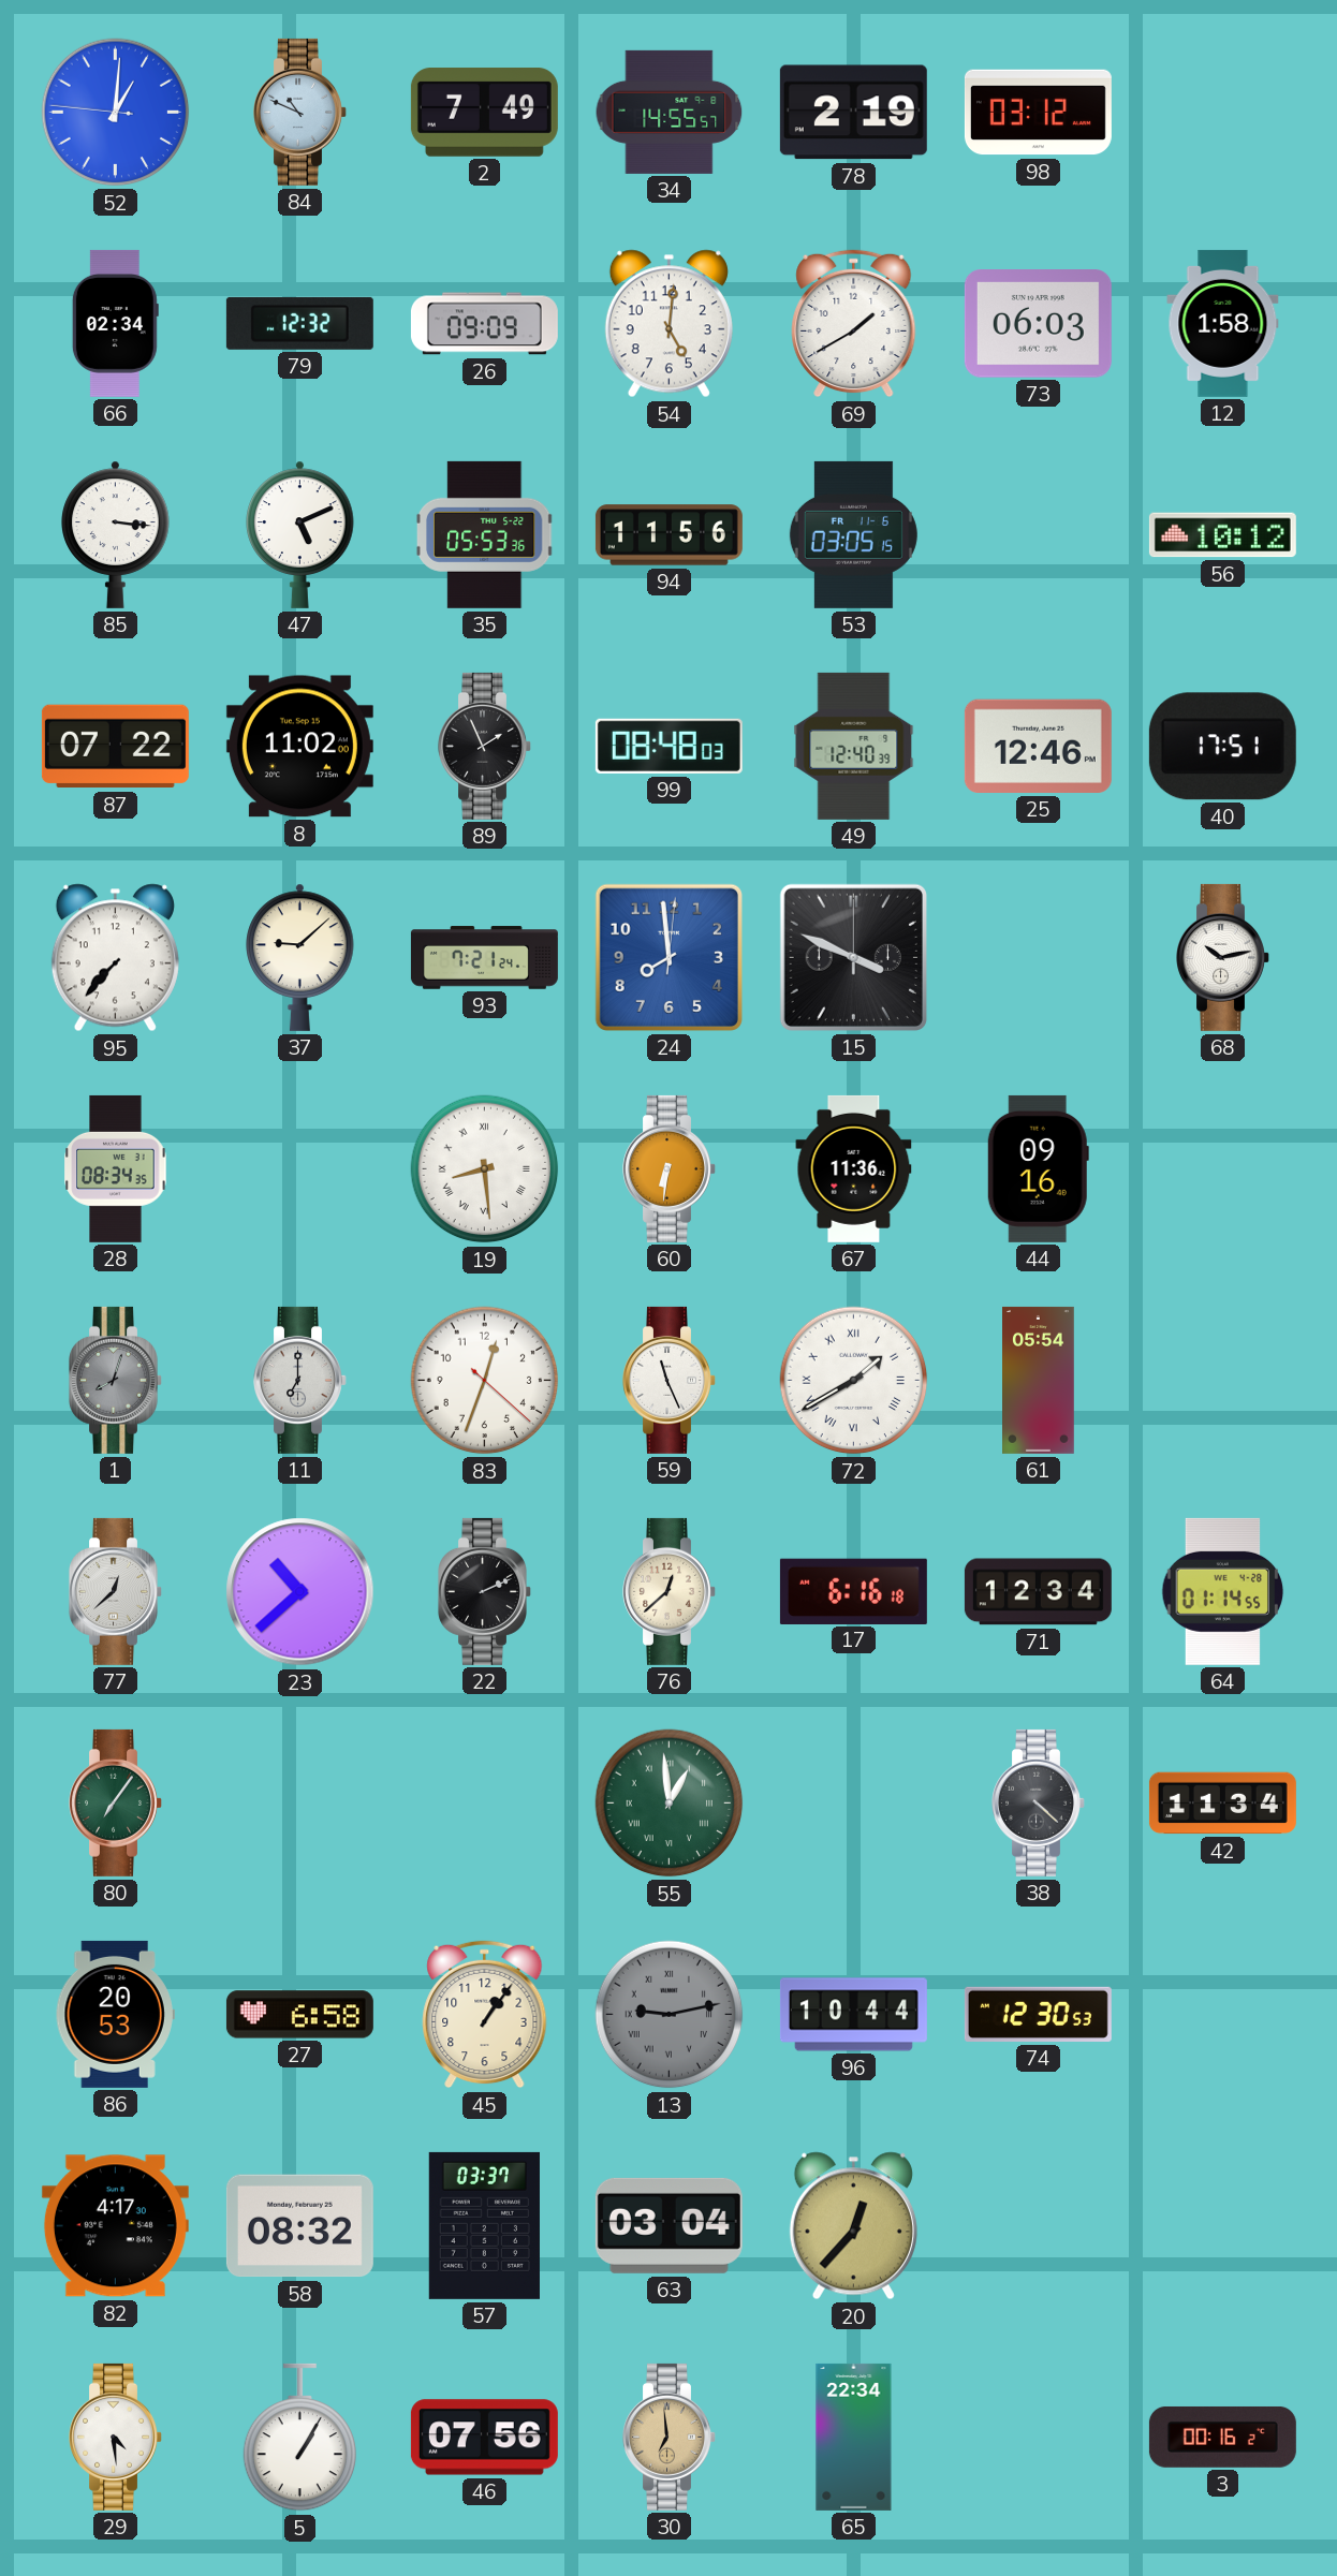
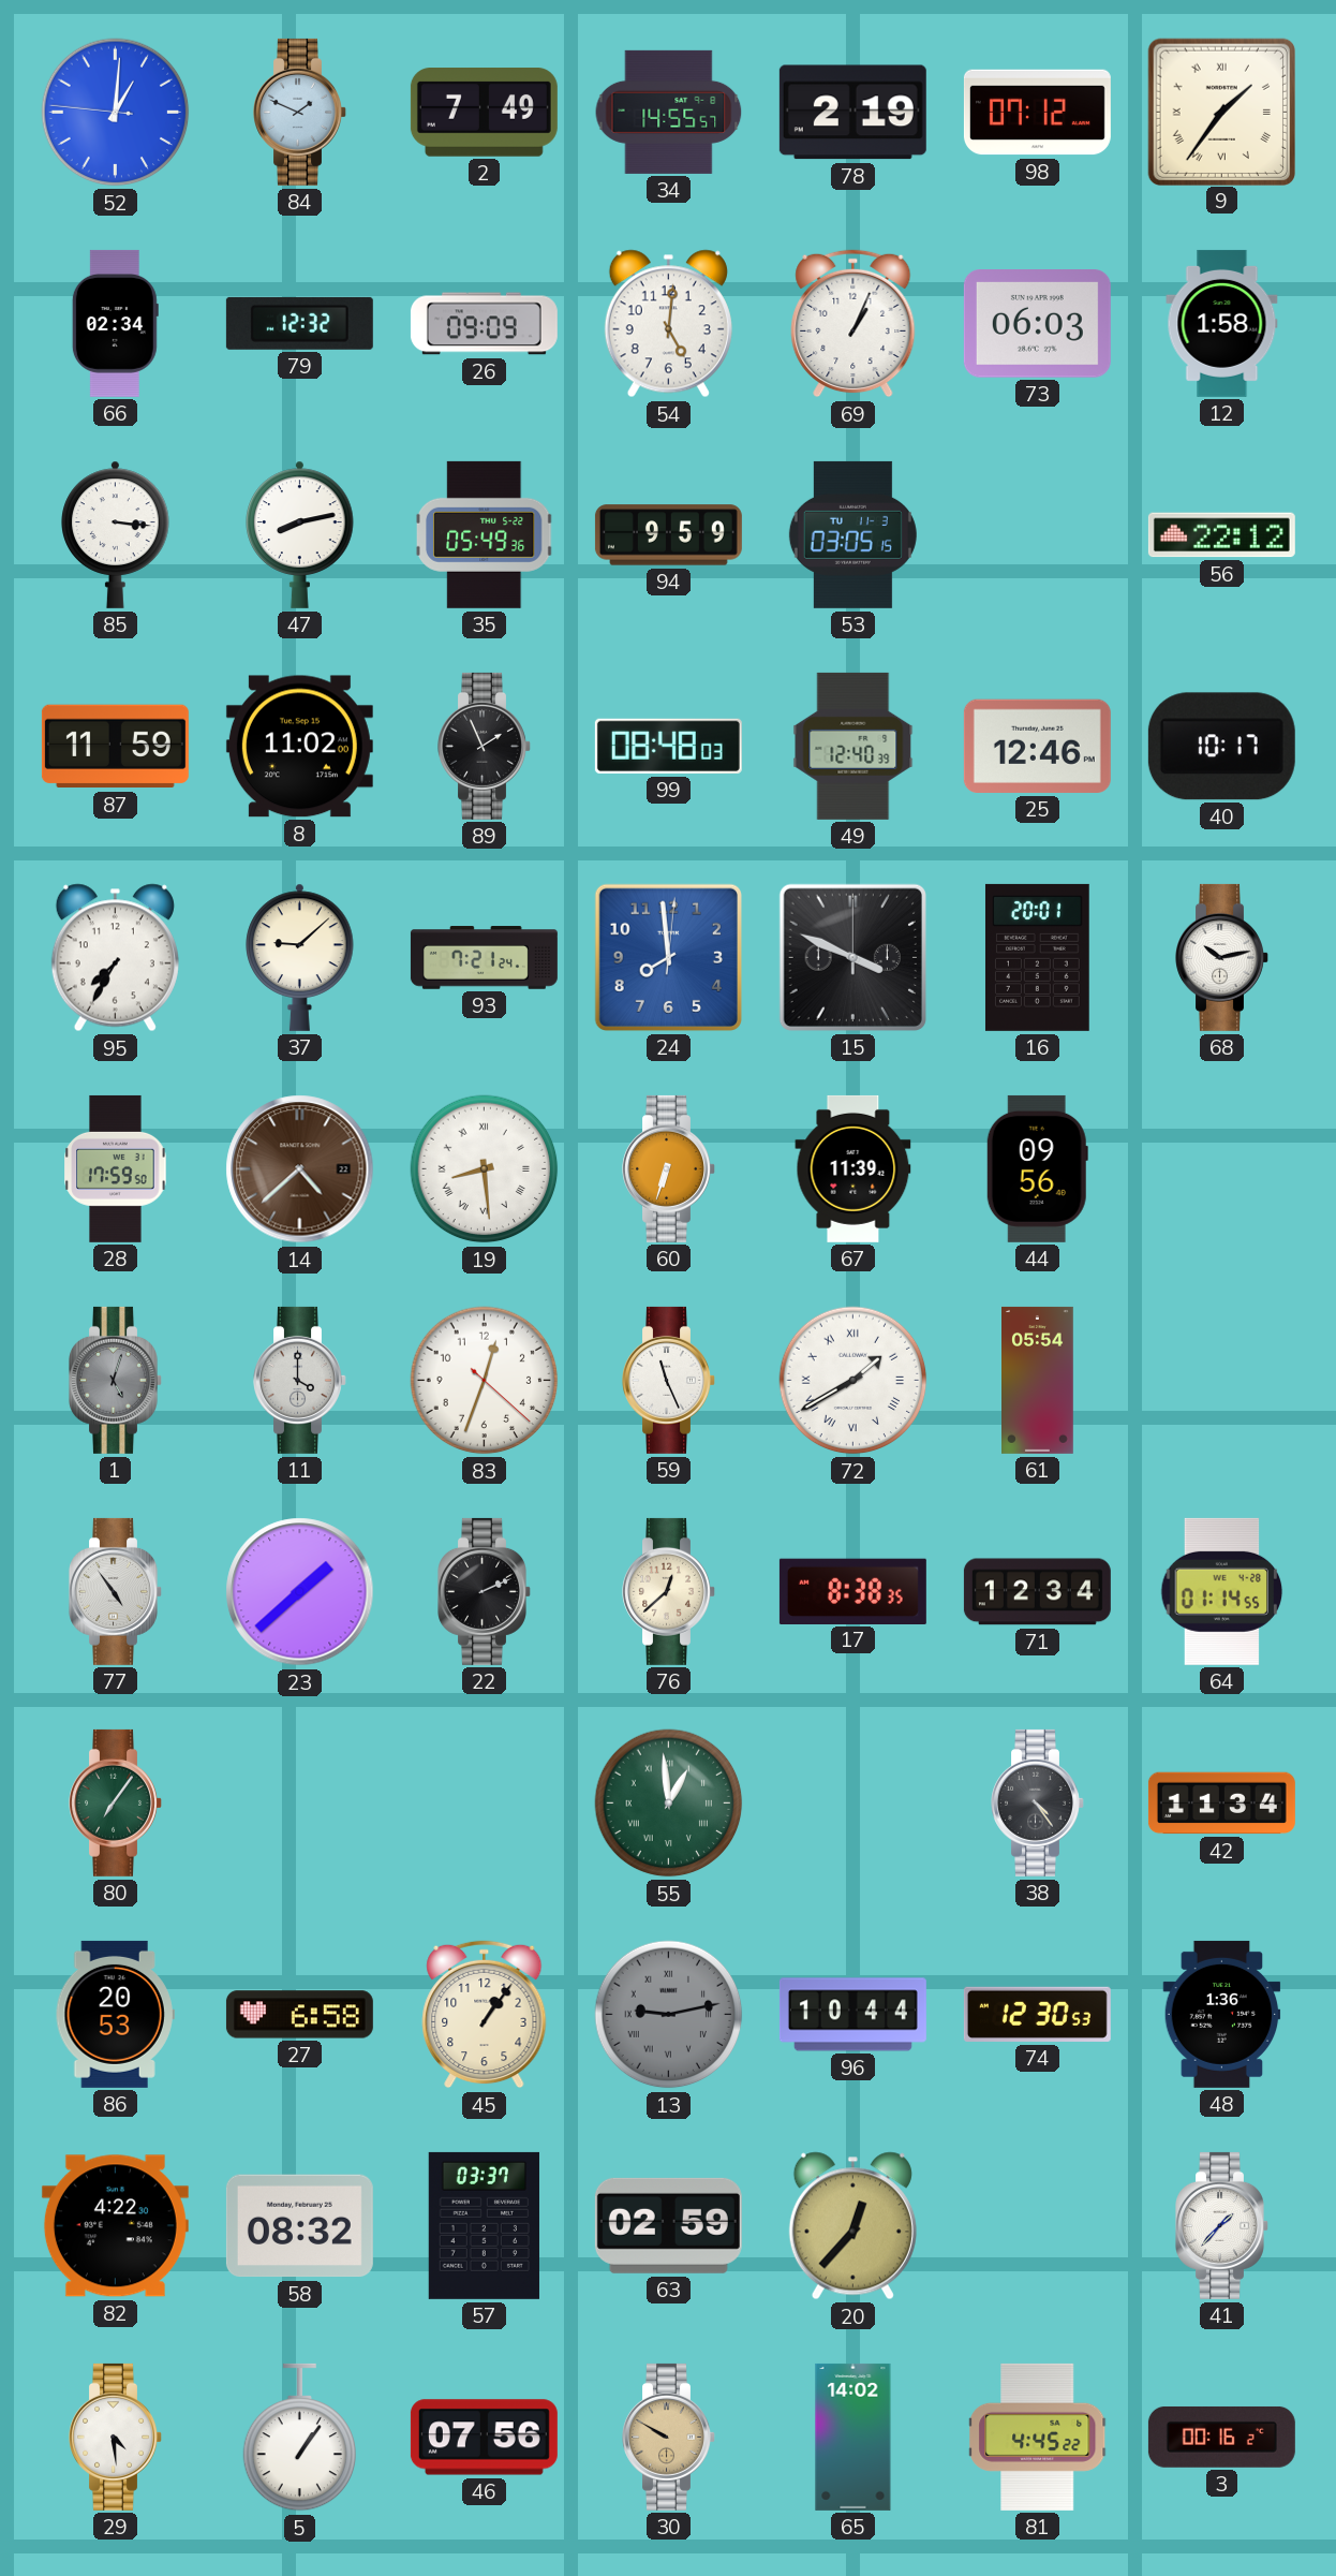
84: 10:49 -> 1:49
98: 03:12 -> 07:12
9: none -> 1:36
69: 1:40 -> 1:04
47: 5:11 -> 8:13
35: 05:53 -> 05:49
94: 11:56 -> 9:59
53 date: FR 11-6 -> TU 11-3
56: 10:12 -> 22:12
87: 07:22 -> 11:59
40: 17:51 -> 10:17
95: 7:37 -> 7:35
16: none -> 20:01
28: 08:34 -> 17:59
14: none -> 4:38
60: 6:31 -> 6:33
67: 11:36 -> 11:39
44: 09:16 -> 09:56
1: 8:03 -> 5:03
11: 7:00 -> 4:00
77: 12:38 -> 4:54
23: 10:38 -> 1:38
17: 6:16 -> 8:38
38: 4:22 -> 4:24
48: none -> 1:36
82: 4:17 -> 4:22
63: 03:04 -> 02:59
41: none -> 1:37
5: 1:05 -> 1:06
30: 6:59 -> 9:50
65: 22:34 -> 14:02
81: none -> 4:45
